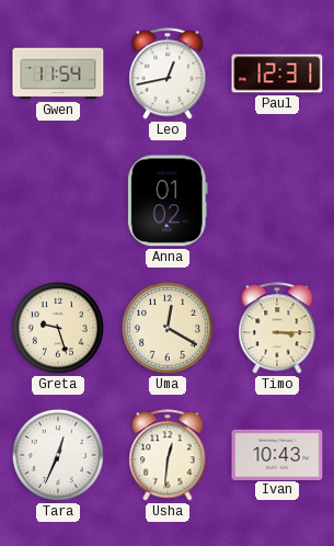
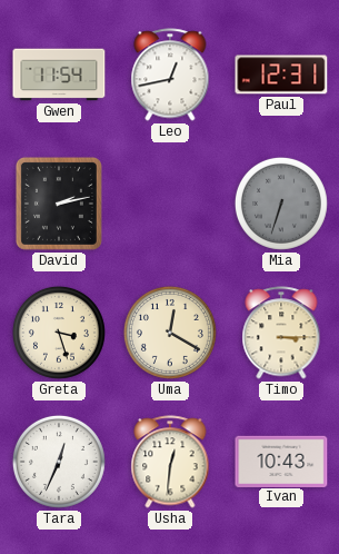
David: none -> 2:13
Anna: 01:02 -> none
Mia: none -> 6:33
Greta: 9:27 -> 3:27
